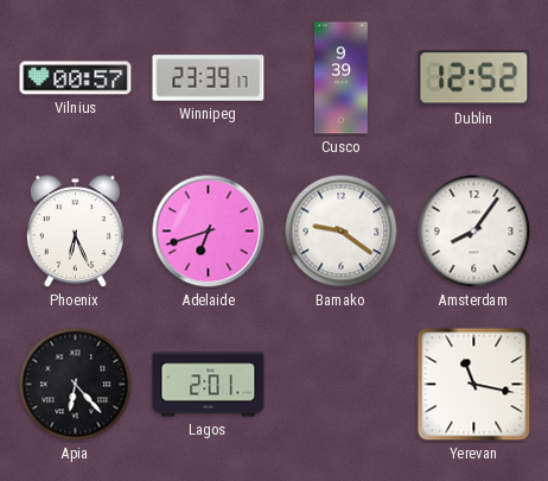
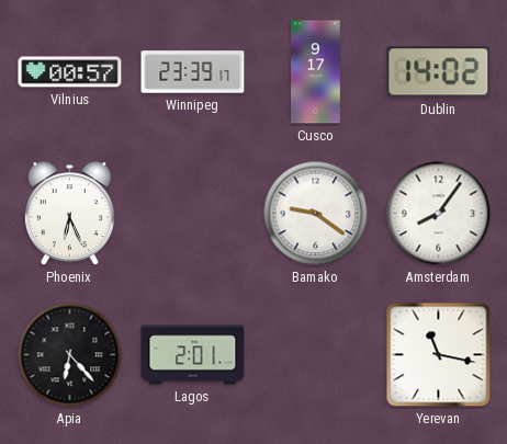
Cusco: 9:39 -> 9:17
Dublin: 12:52 -> 14:02
Adelaide: 6:42 -> none
